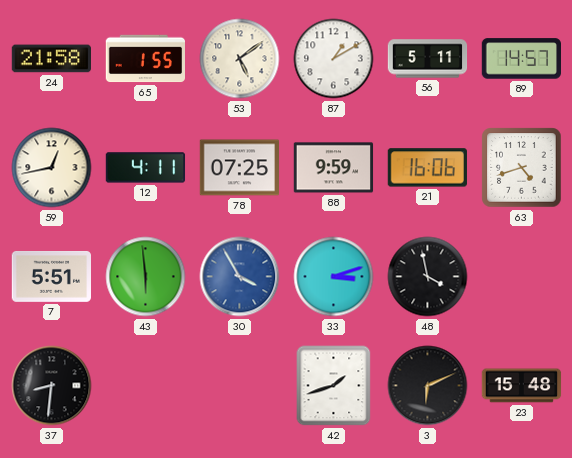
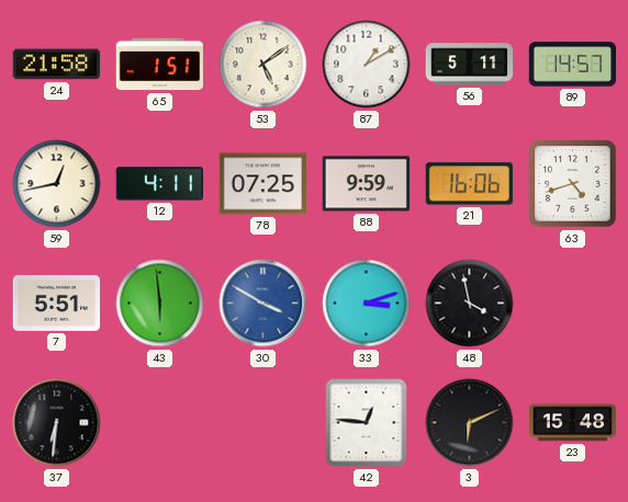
65: 1:55 -> 1:51
30: 3:55 -> 3:50
37: 8:31 -> 6:31
42: 1:42 -> 12:46
